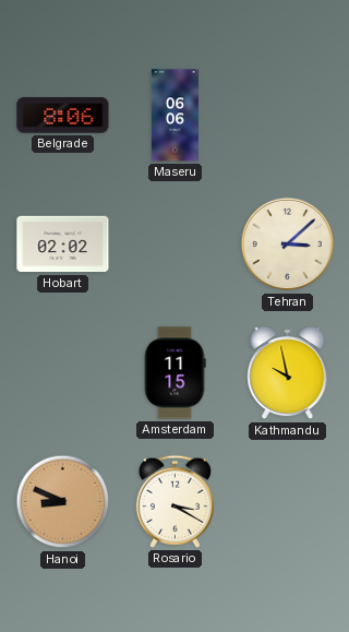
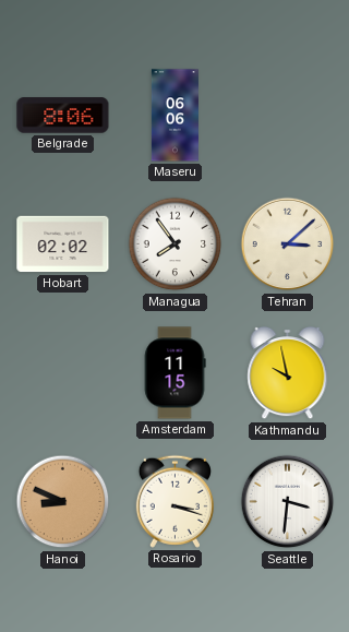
Managua: none -> 7:54
Rosario: 3:20 -> 3:18
Seattle: none -> 3:31
